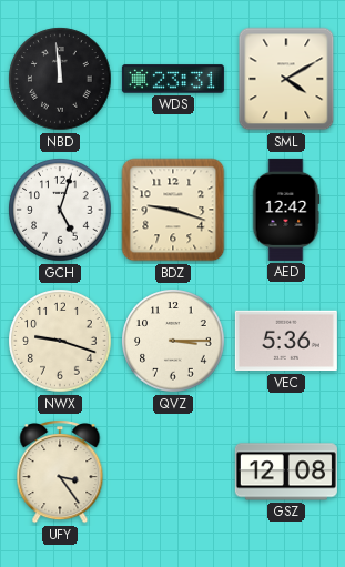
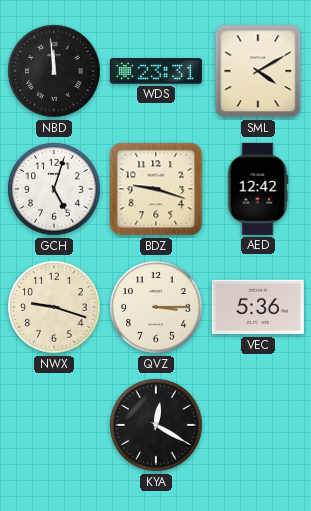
UFY: 3:24 -> none
KYA: none -> 12:20
GSZ: 12:08 -> none
